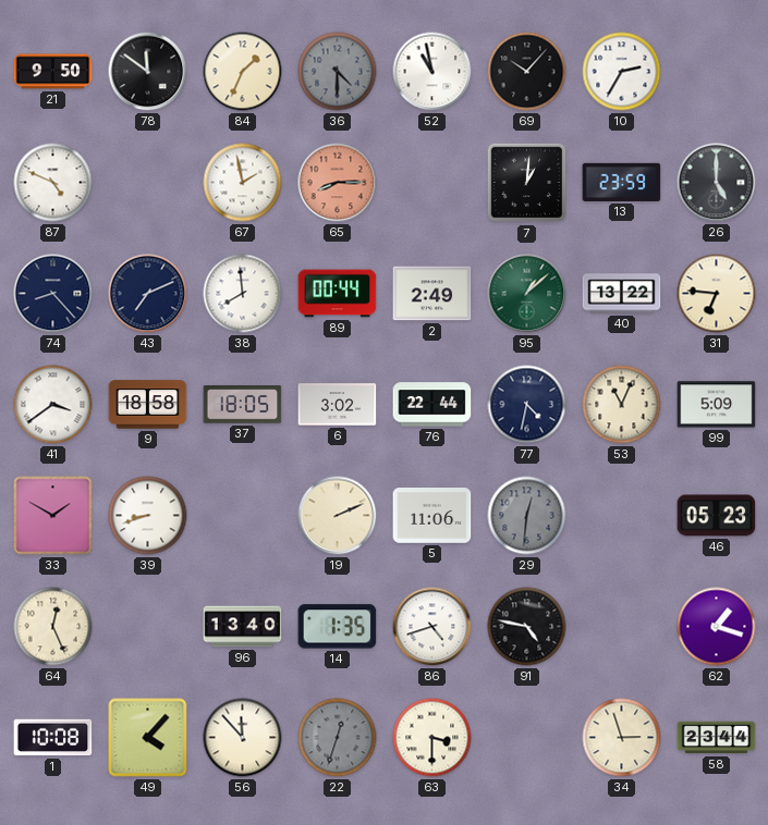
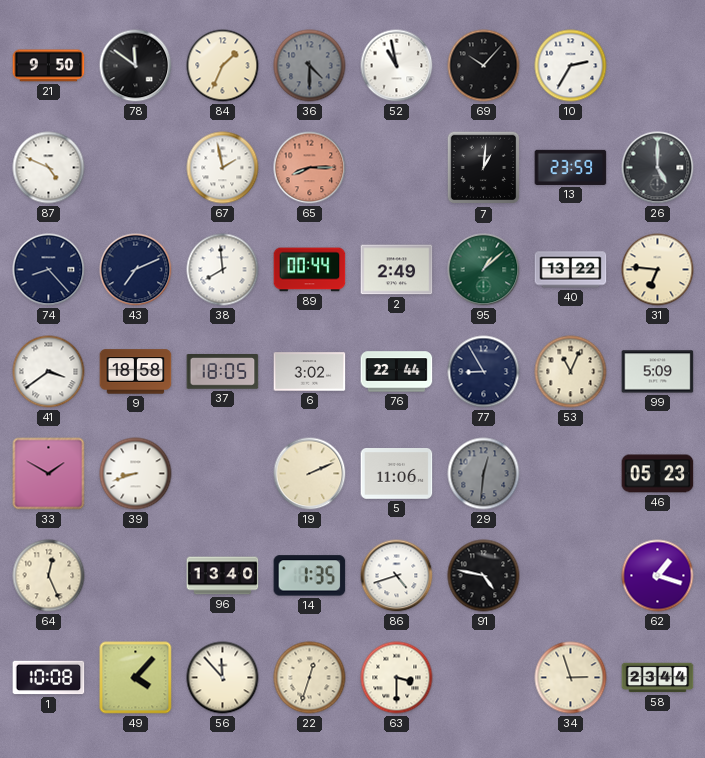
77: 4:32 -> 8:55
22 dial: grey -> cream
